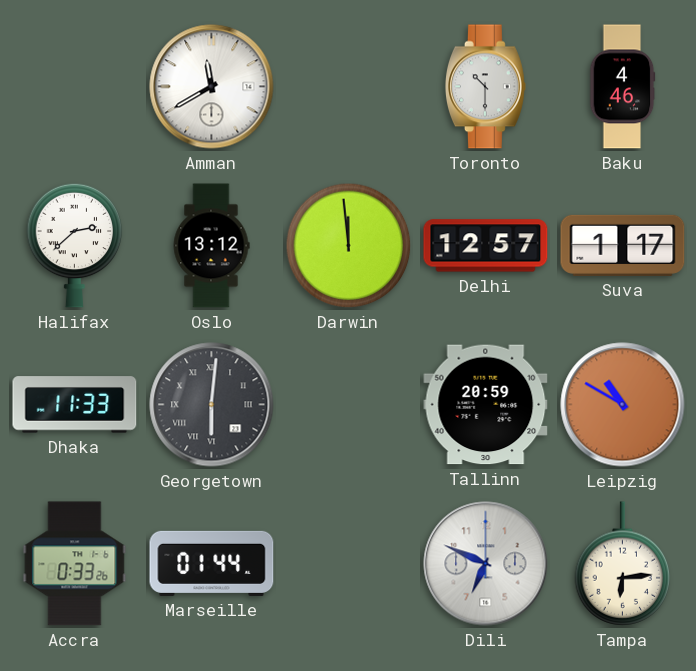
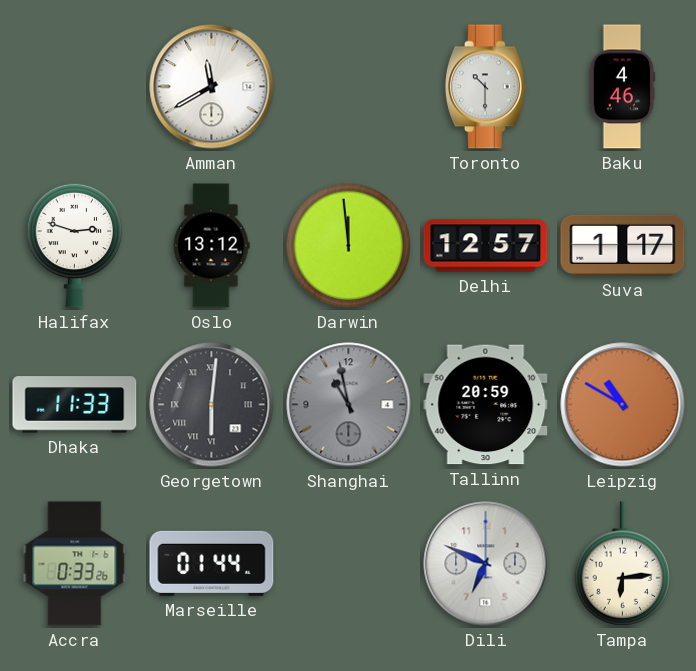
Halifax: 2:38 -> 2:48
Shanghai: none -> 10:58
